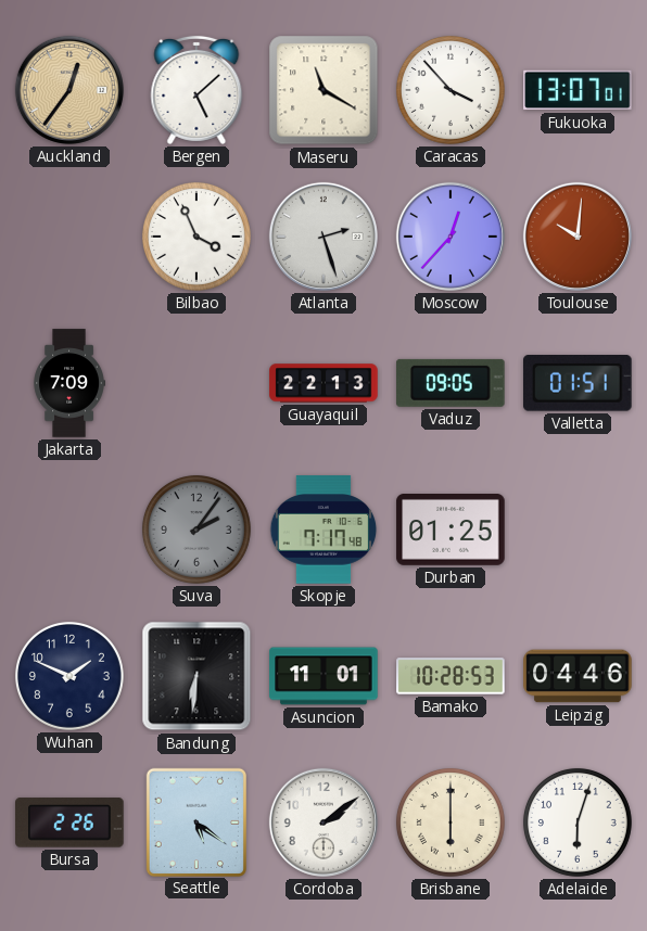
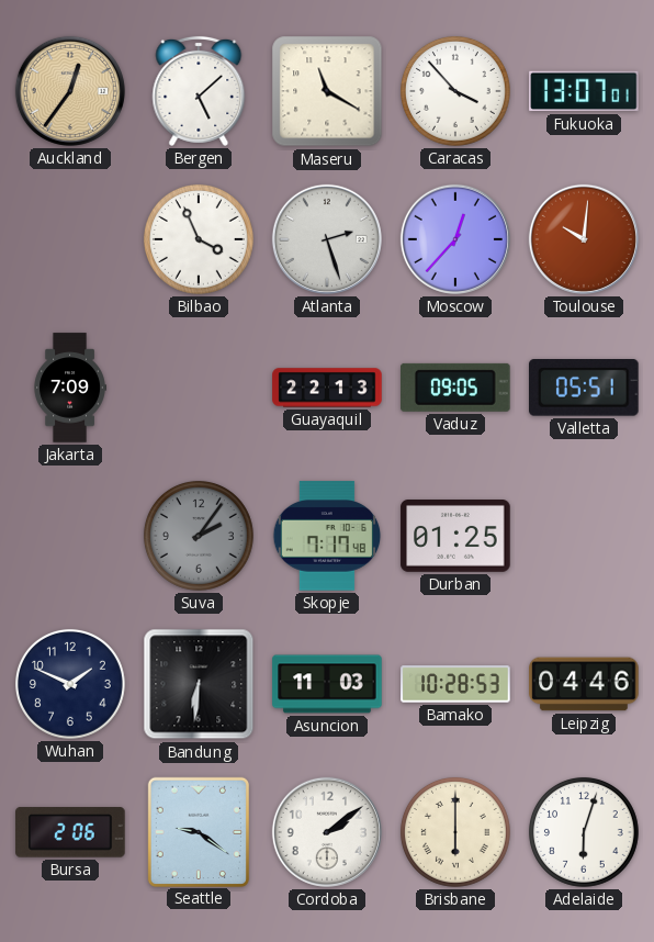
Valletta: 01:51 -> 05:51
Asuncion: 11:01 -> 11:03
Bursa: 2:26 -> 2:06
Seattle: 5:21 -> 9:21
